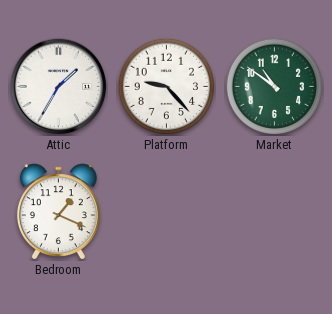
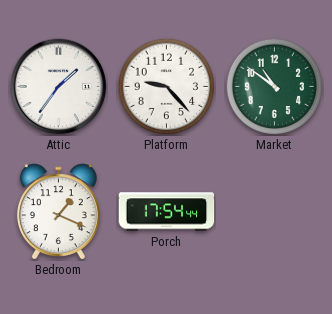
Attic: 1:35 -> 1:36
Porch: none -> 17:54
